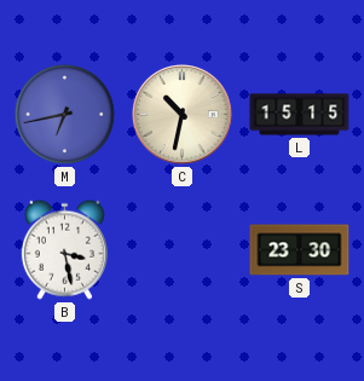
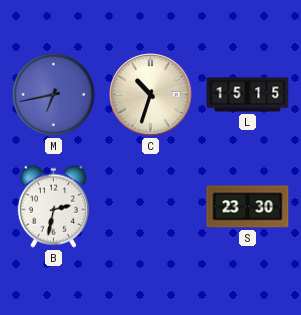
C: 10:32 -> 10:33
B: 3:28 -> 2:32
